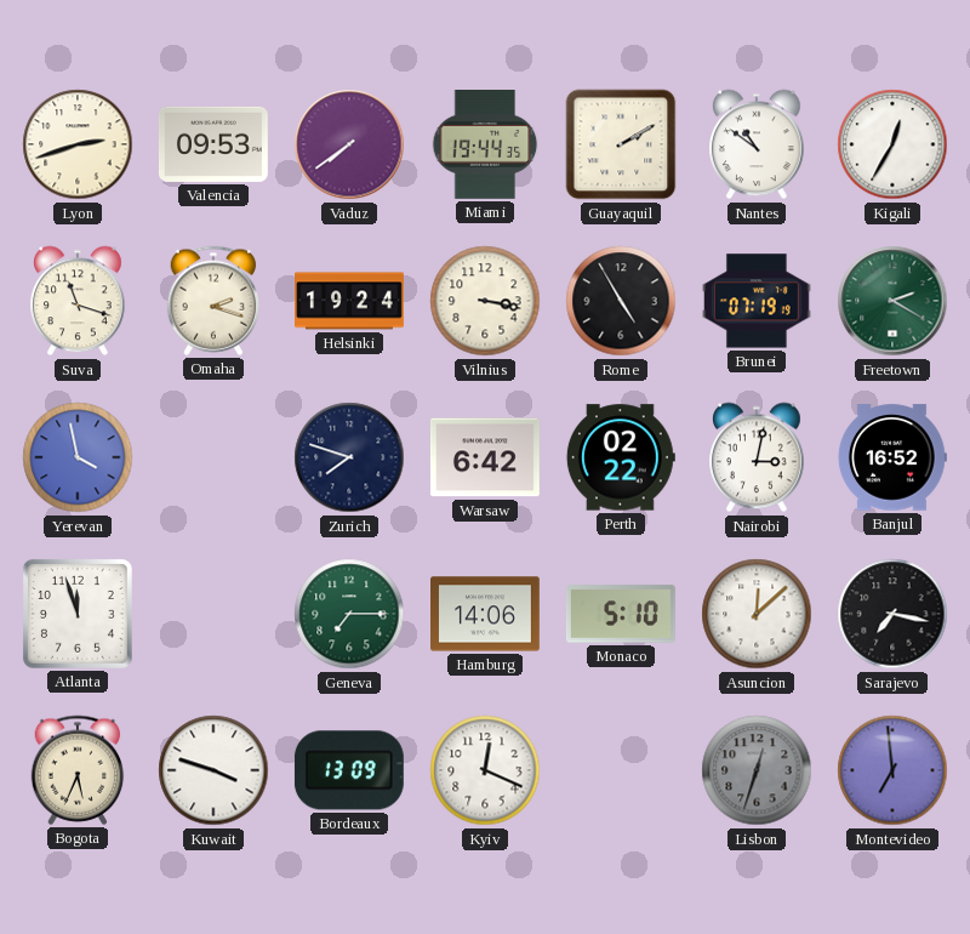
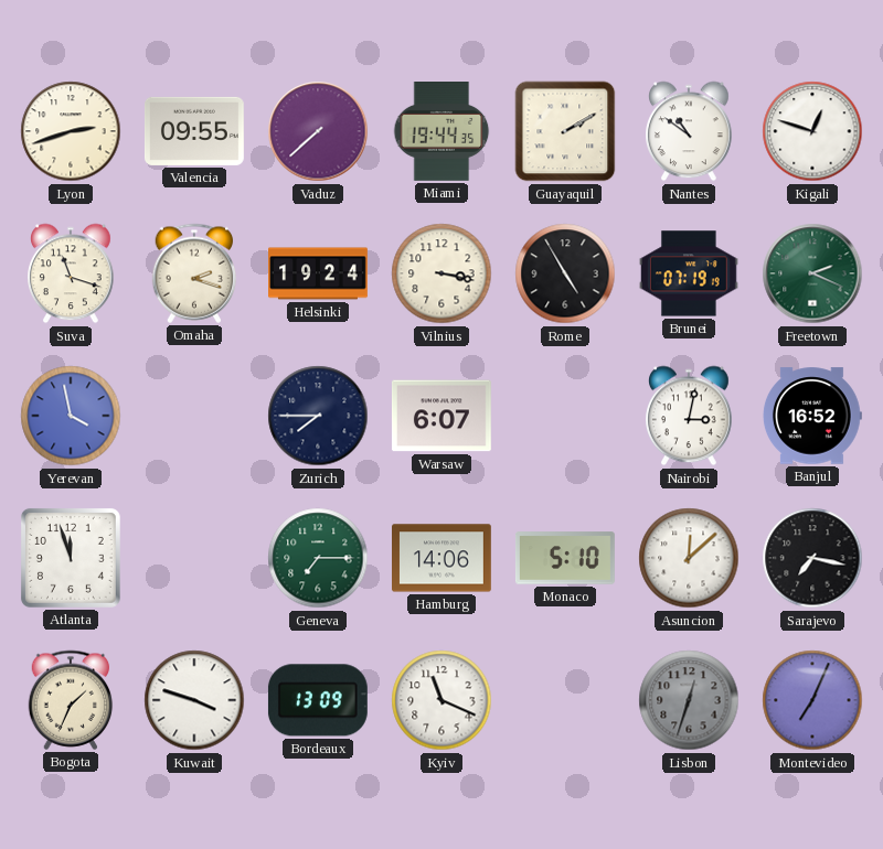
Valencia: 09:53 -> 09:55
Vaduz: 7:39 -> 7:38
Kigali: 12:35 -> 12:48
Freetown: 2:20 -> 2:19
Zurich: 7:48 -> 7:45
Warsaw: 6:42 -> 6:07
Perth: 02:22 -> none
Bogota: 5:34 -> 1:34
Kyiv: 12:19 -> 11:19
Montevideo: 6:59 -> 7:04
